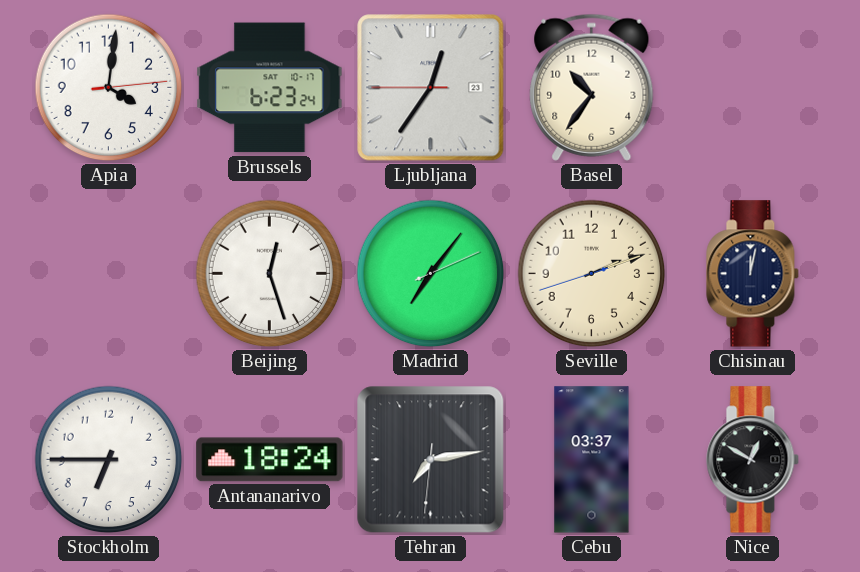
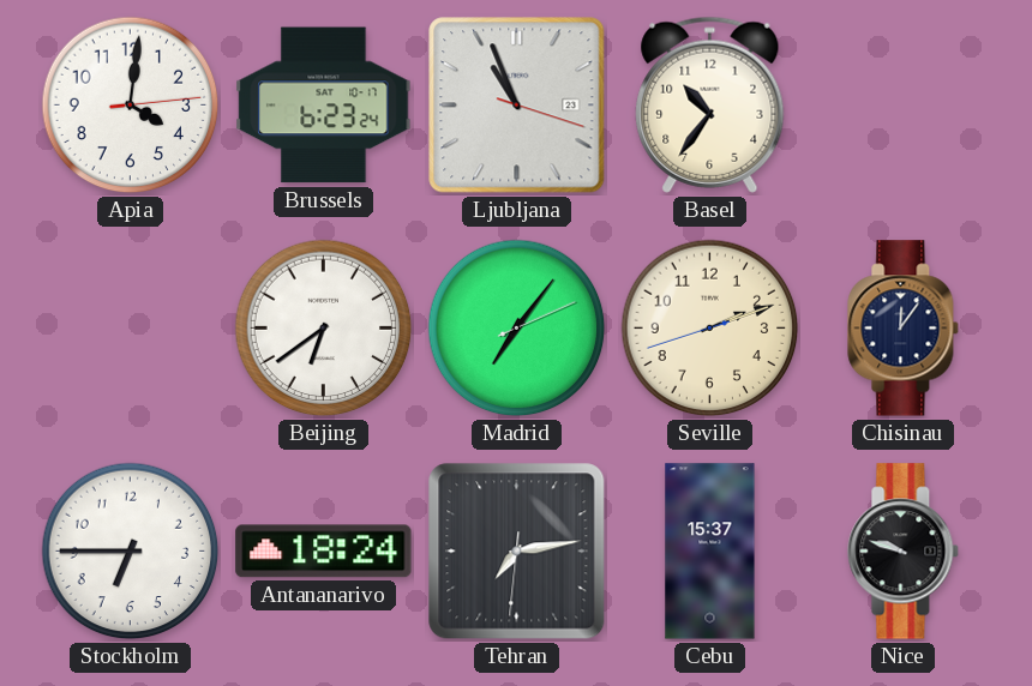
Ljubljana: 12:35 -> 10:56
Beijing: 12:27 -> 6:39
Chisinau: 12:02 -> 12:06
Cebu: 03:37 -> 15:37
Nice: 12:50 -> 9:48
